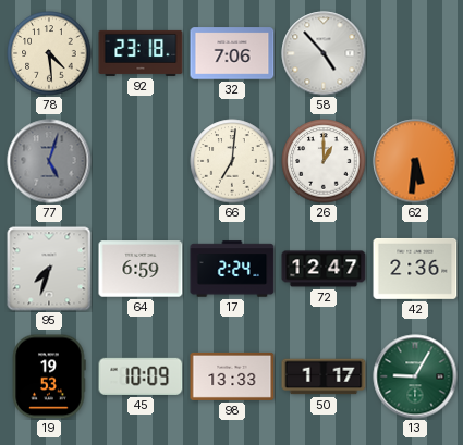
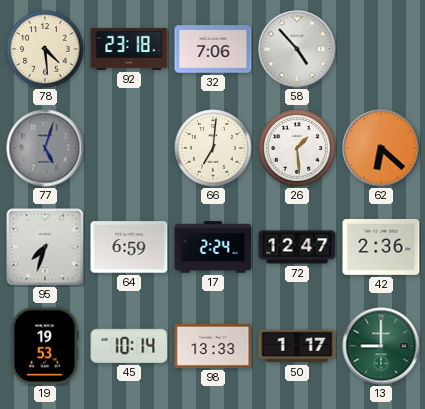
26: 1:00 -> 1:29
62: 5:31 -> 6:22
45: 10:09 -> 10:14
13: 9:05 -> 9:00
